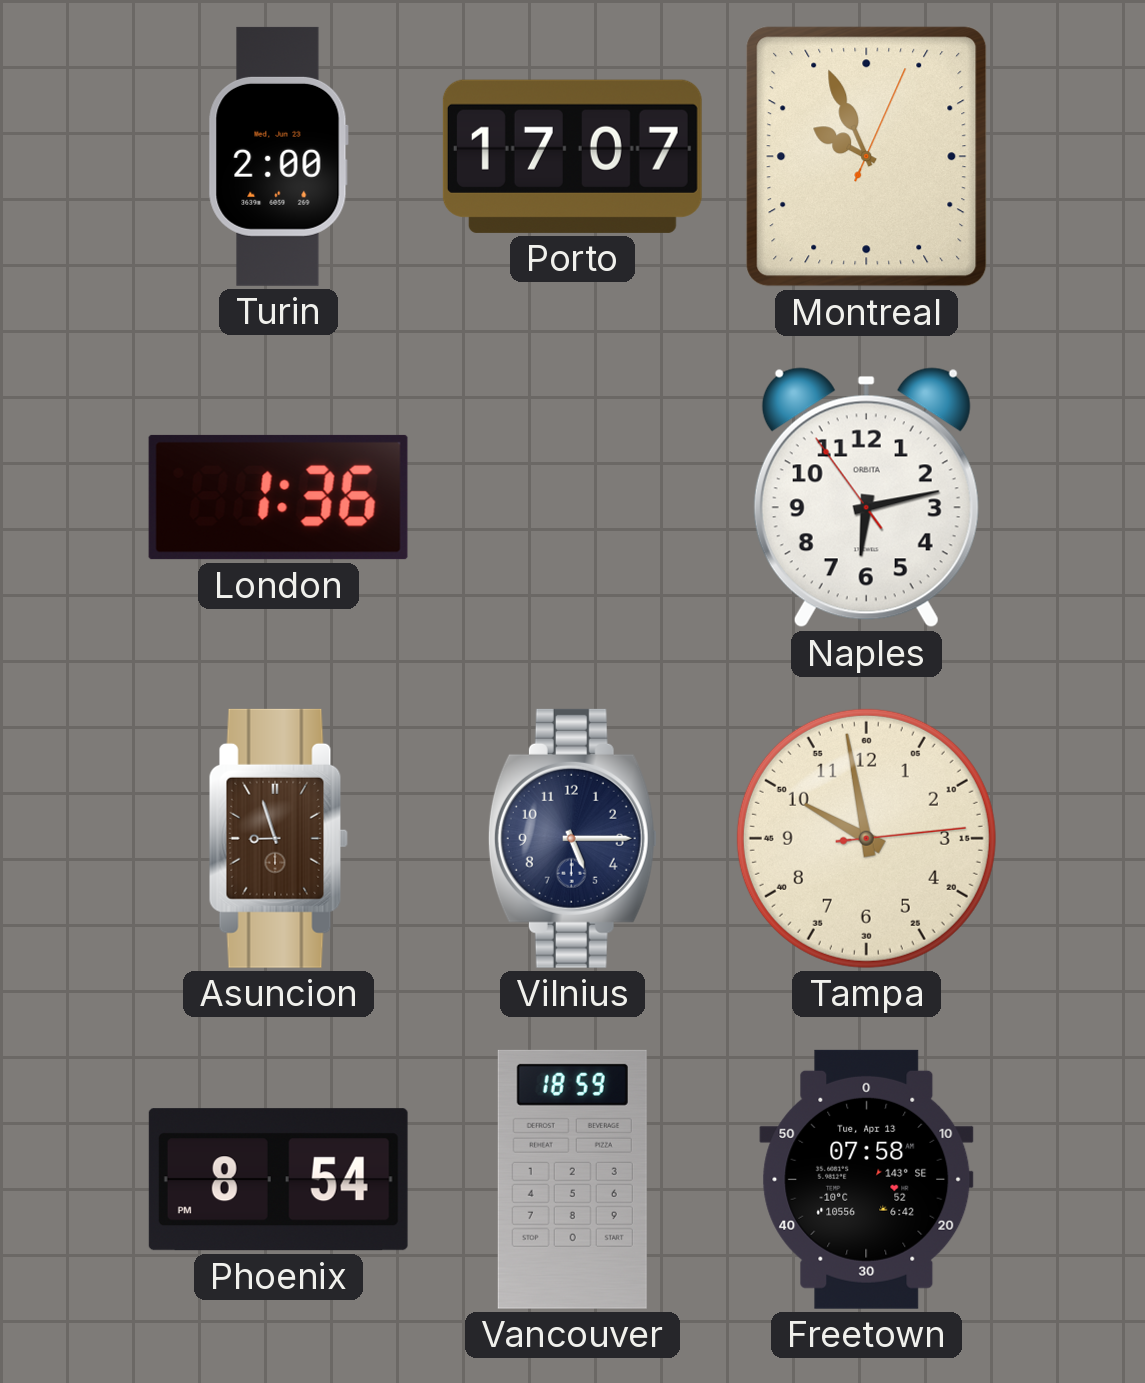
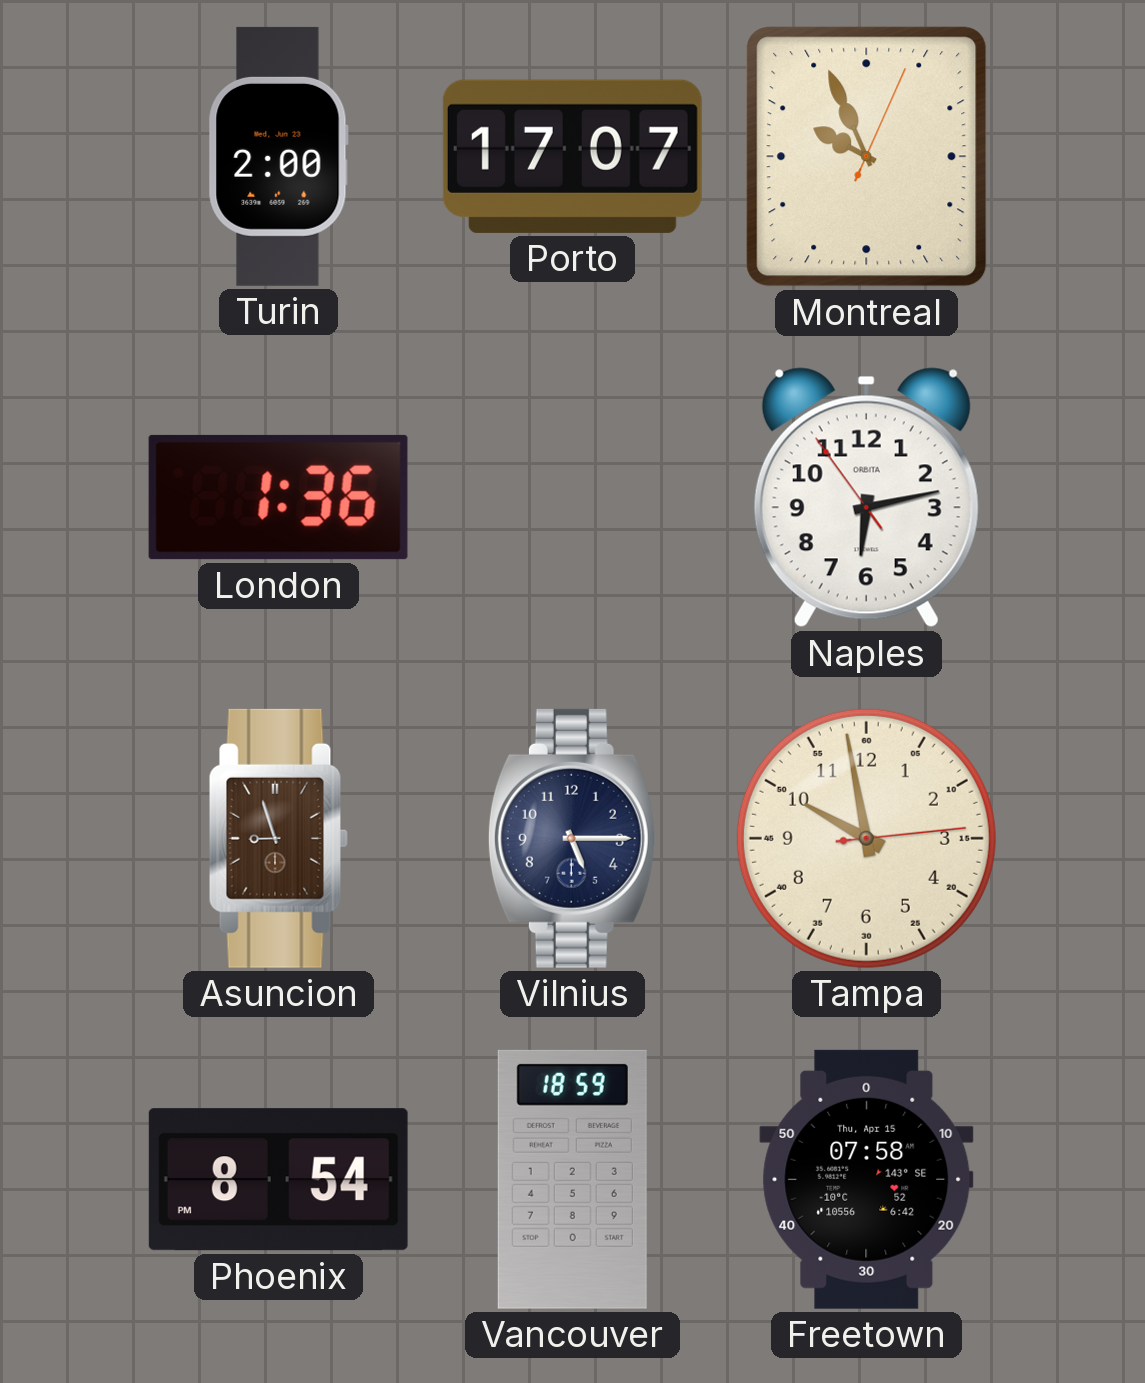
Freetown date: Tue, Apr 13 -> Thu, Apr 15
